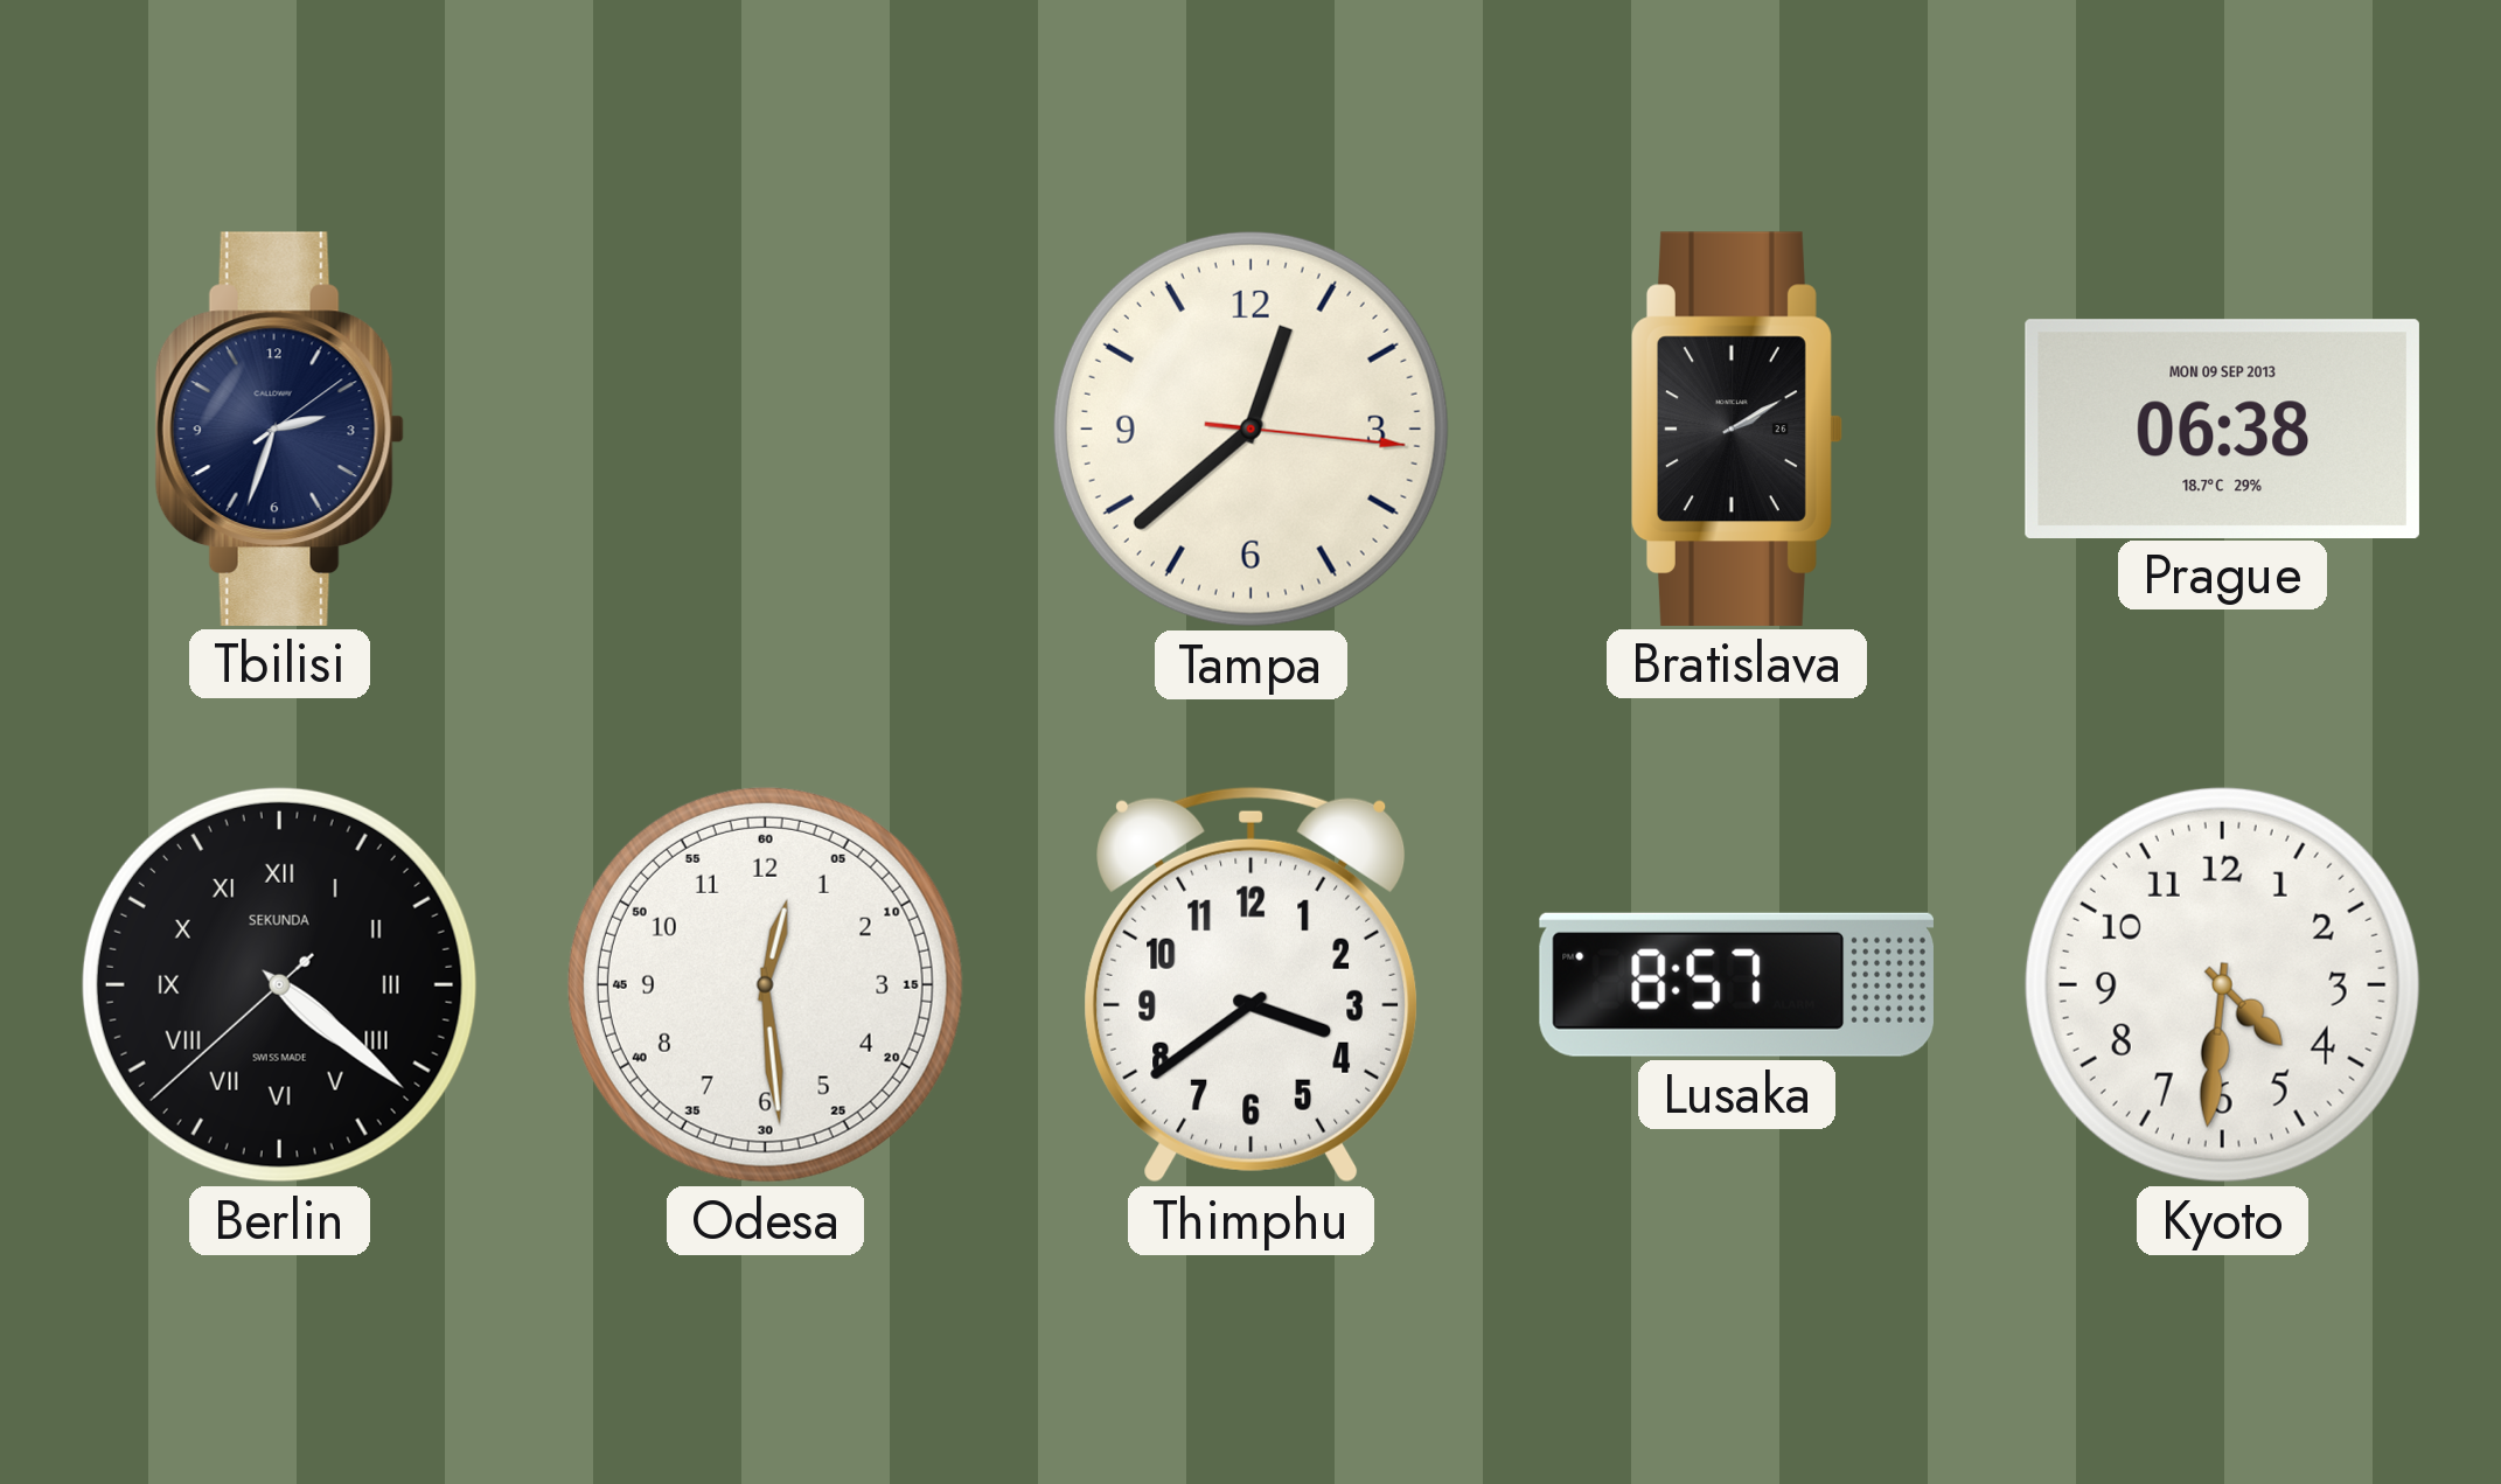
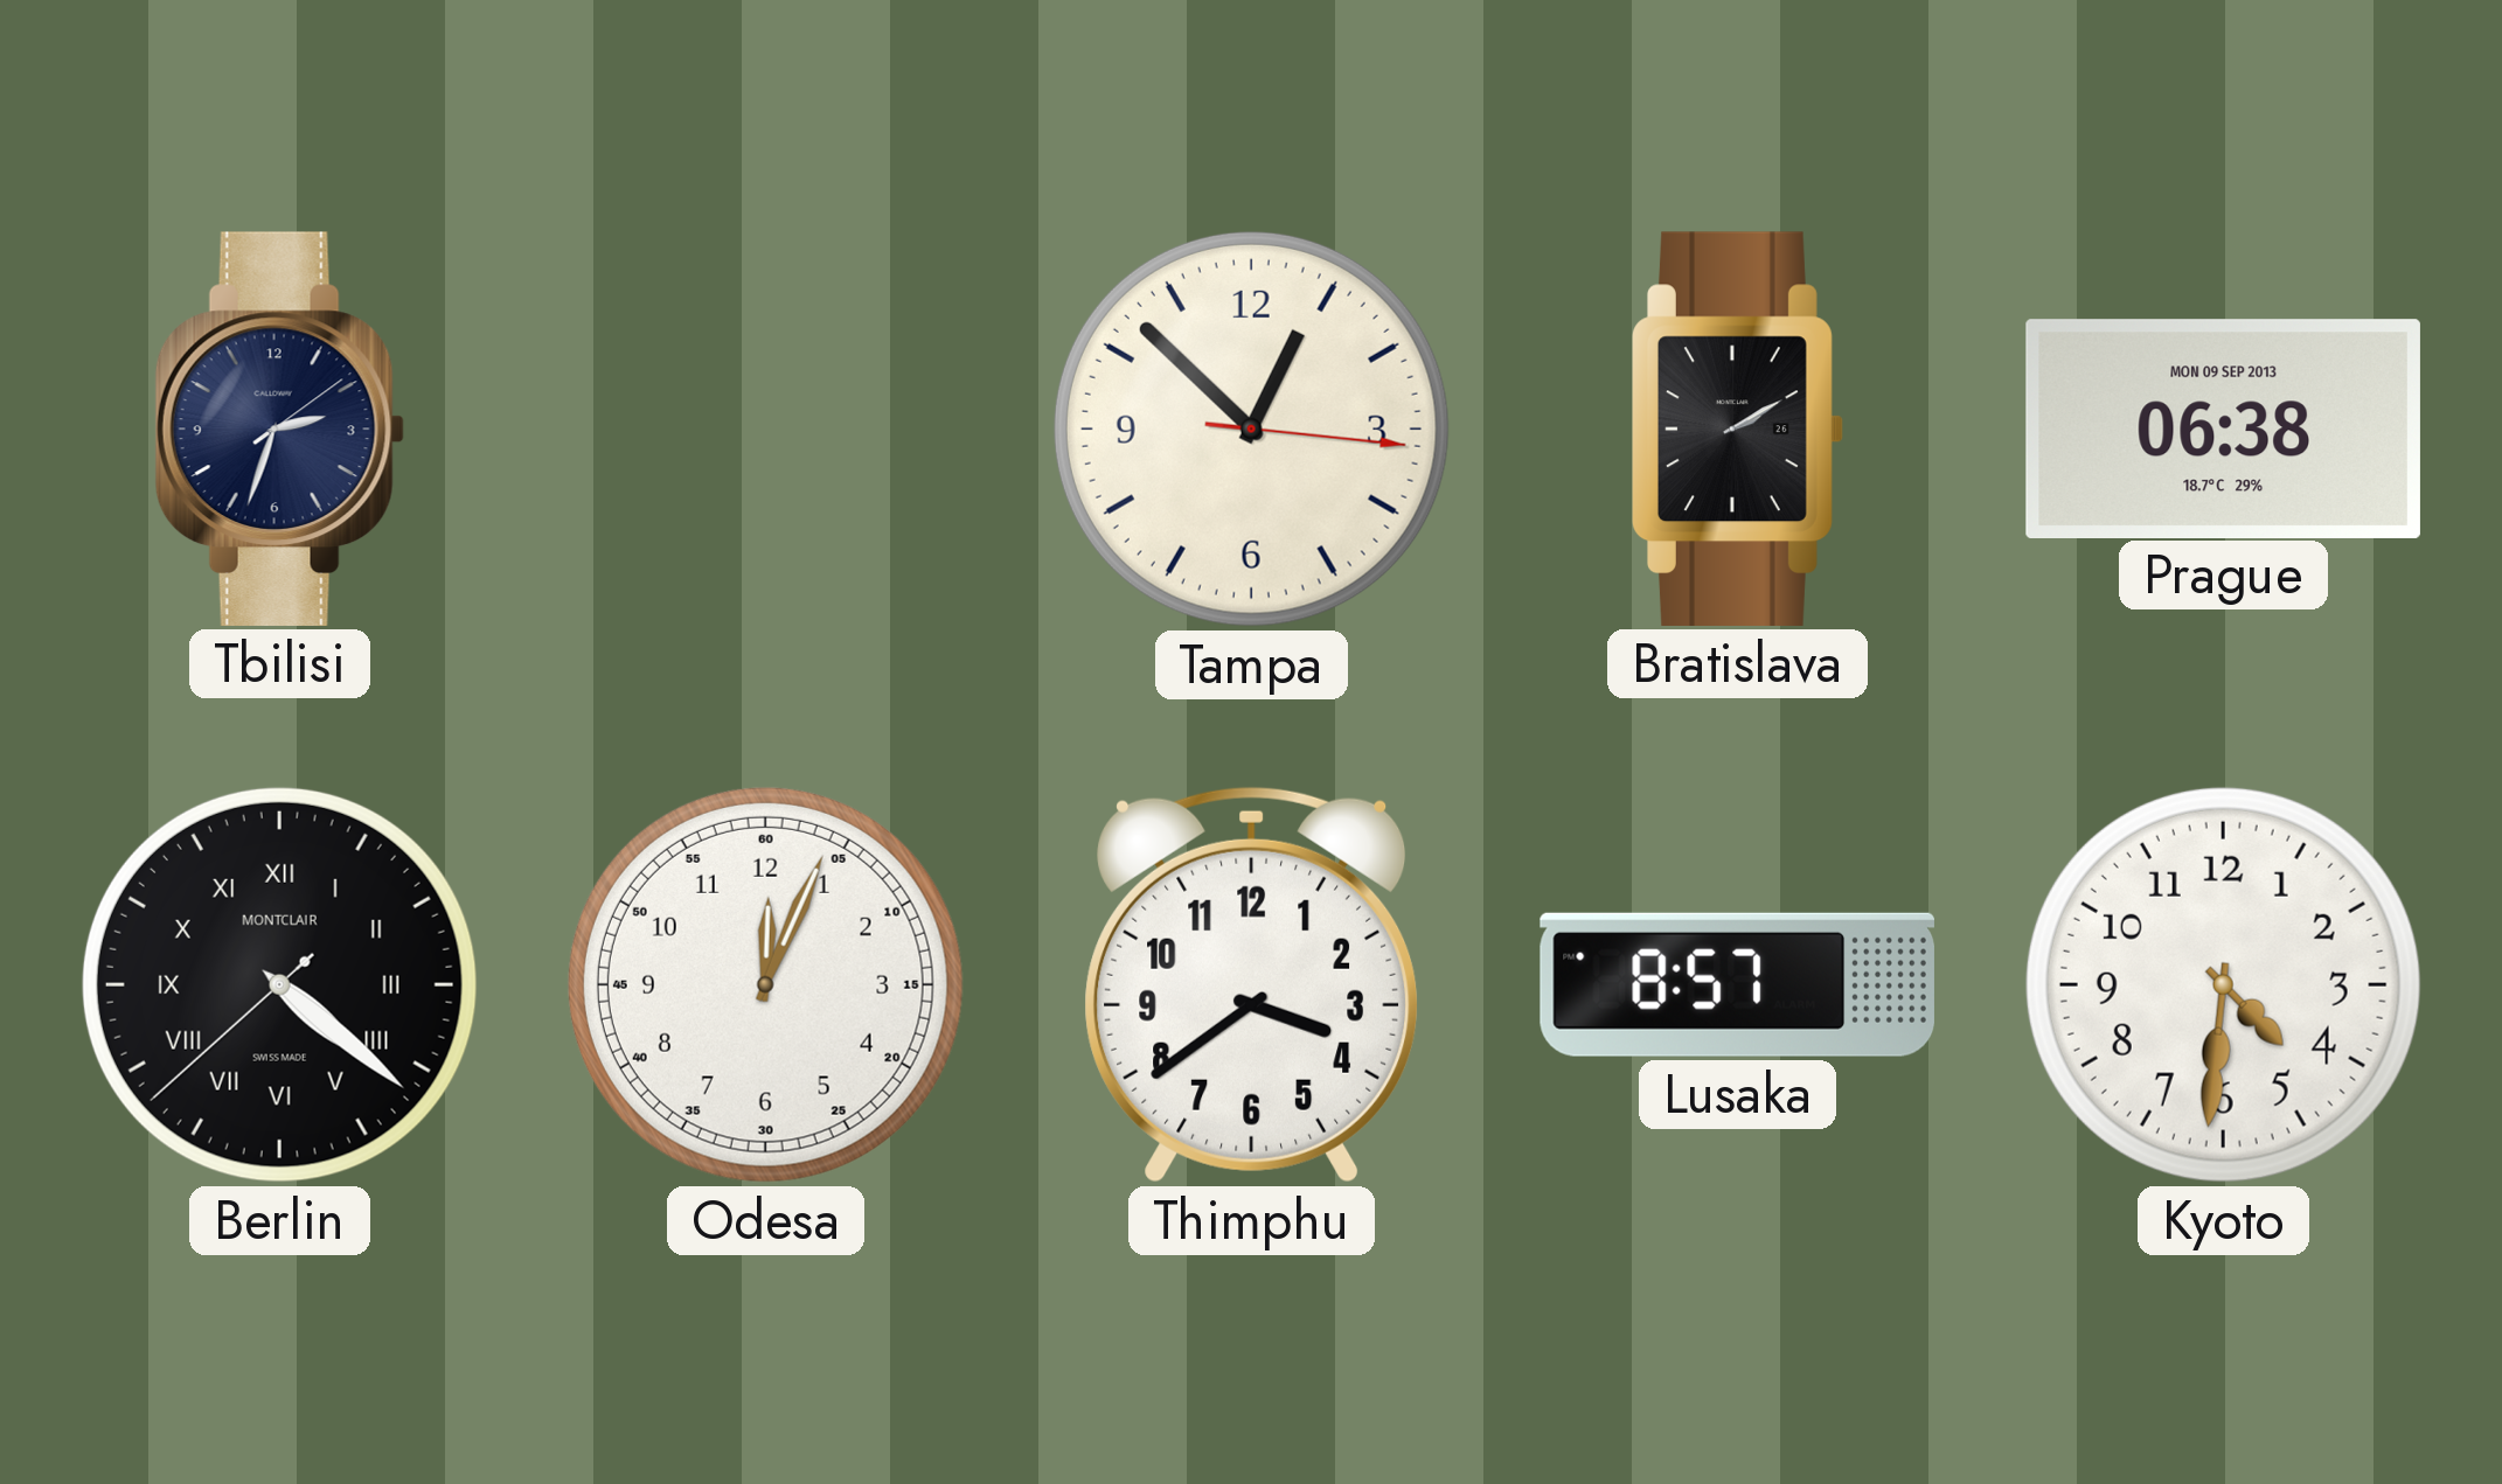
Tampa: 12:38 -> 12:52
Berlin brand: SEKUNDA -> MONTCLAIR
Odesa: 12:29 -> 12:04
